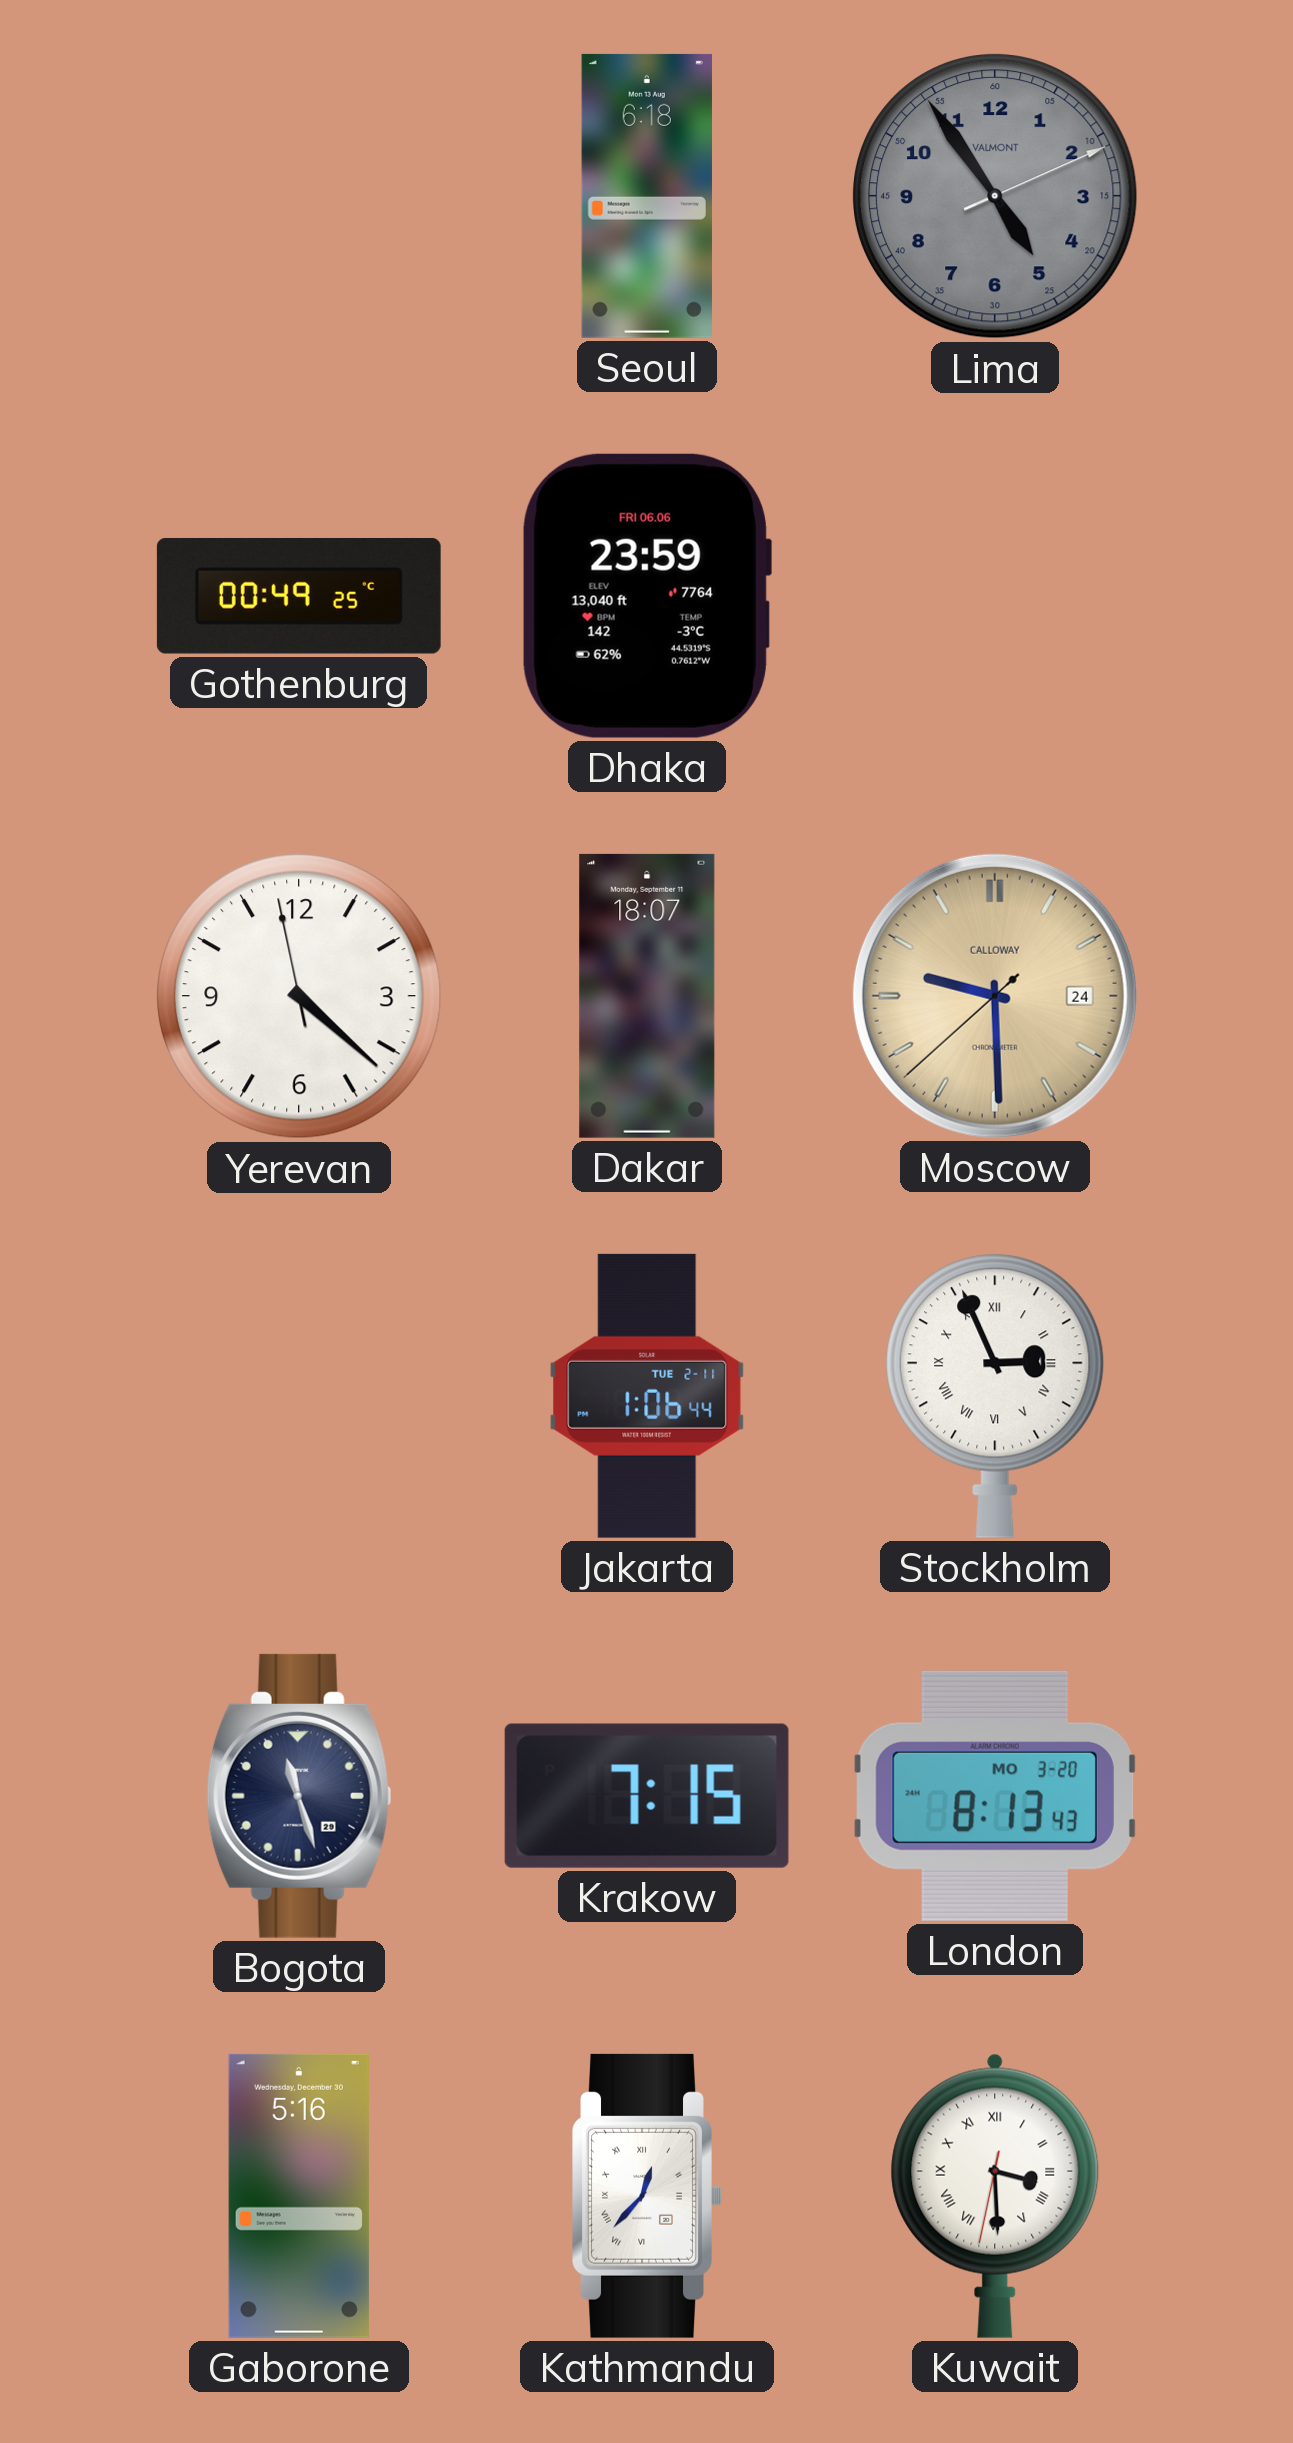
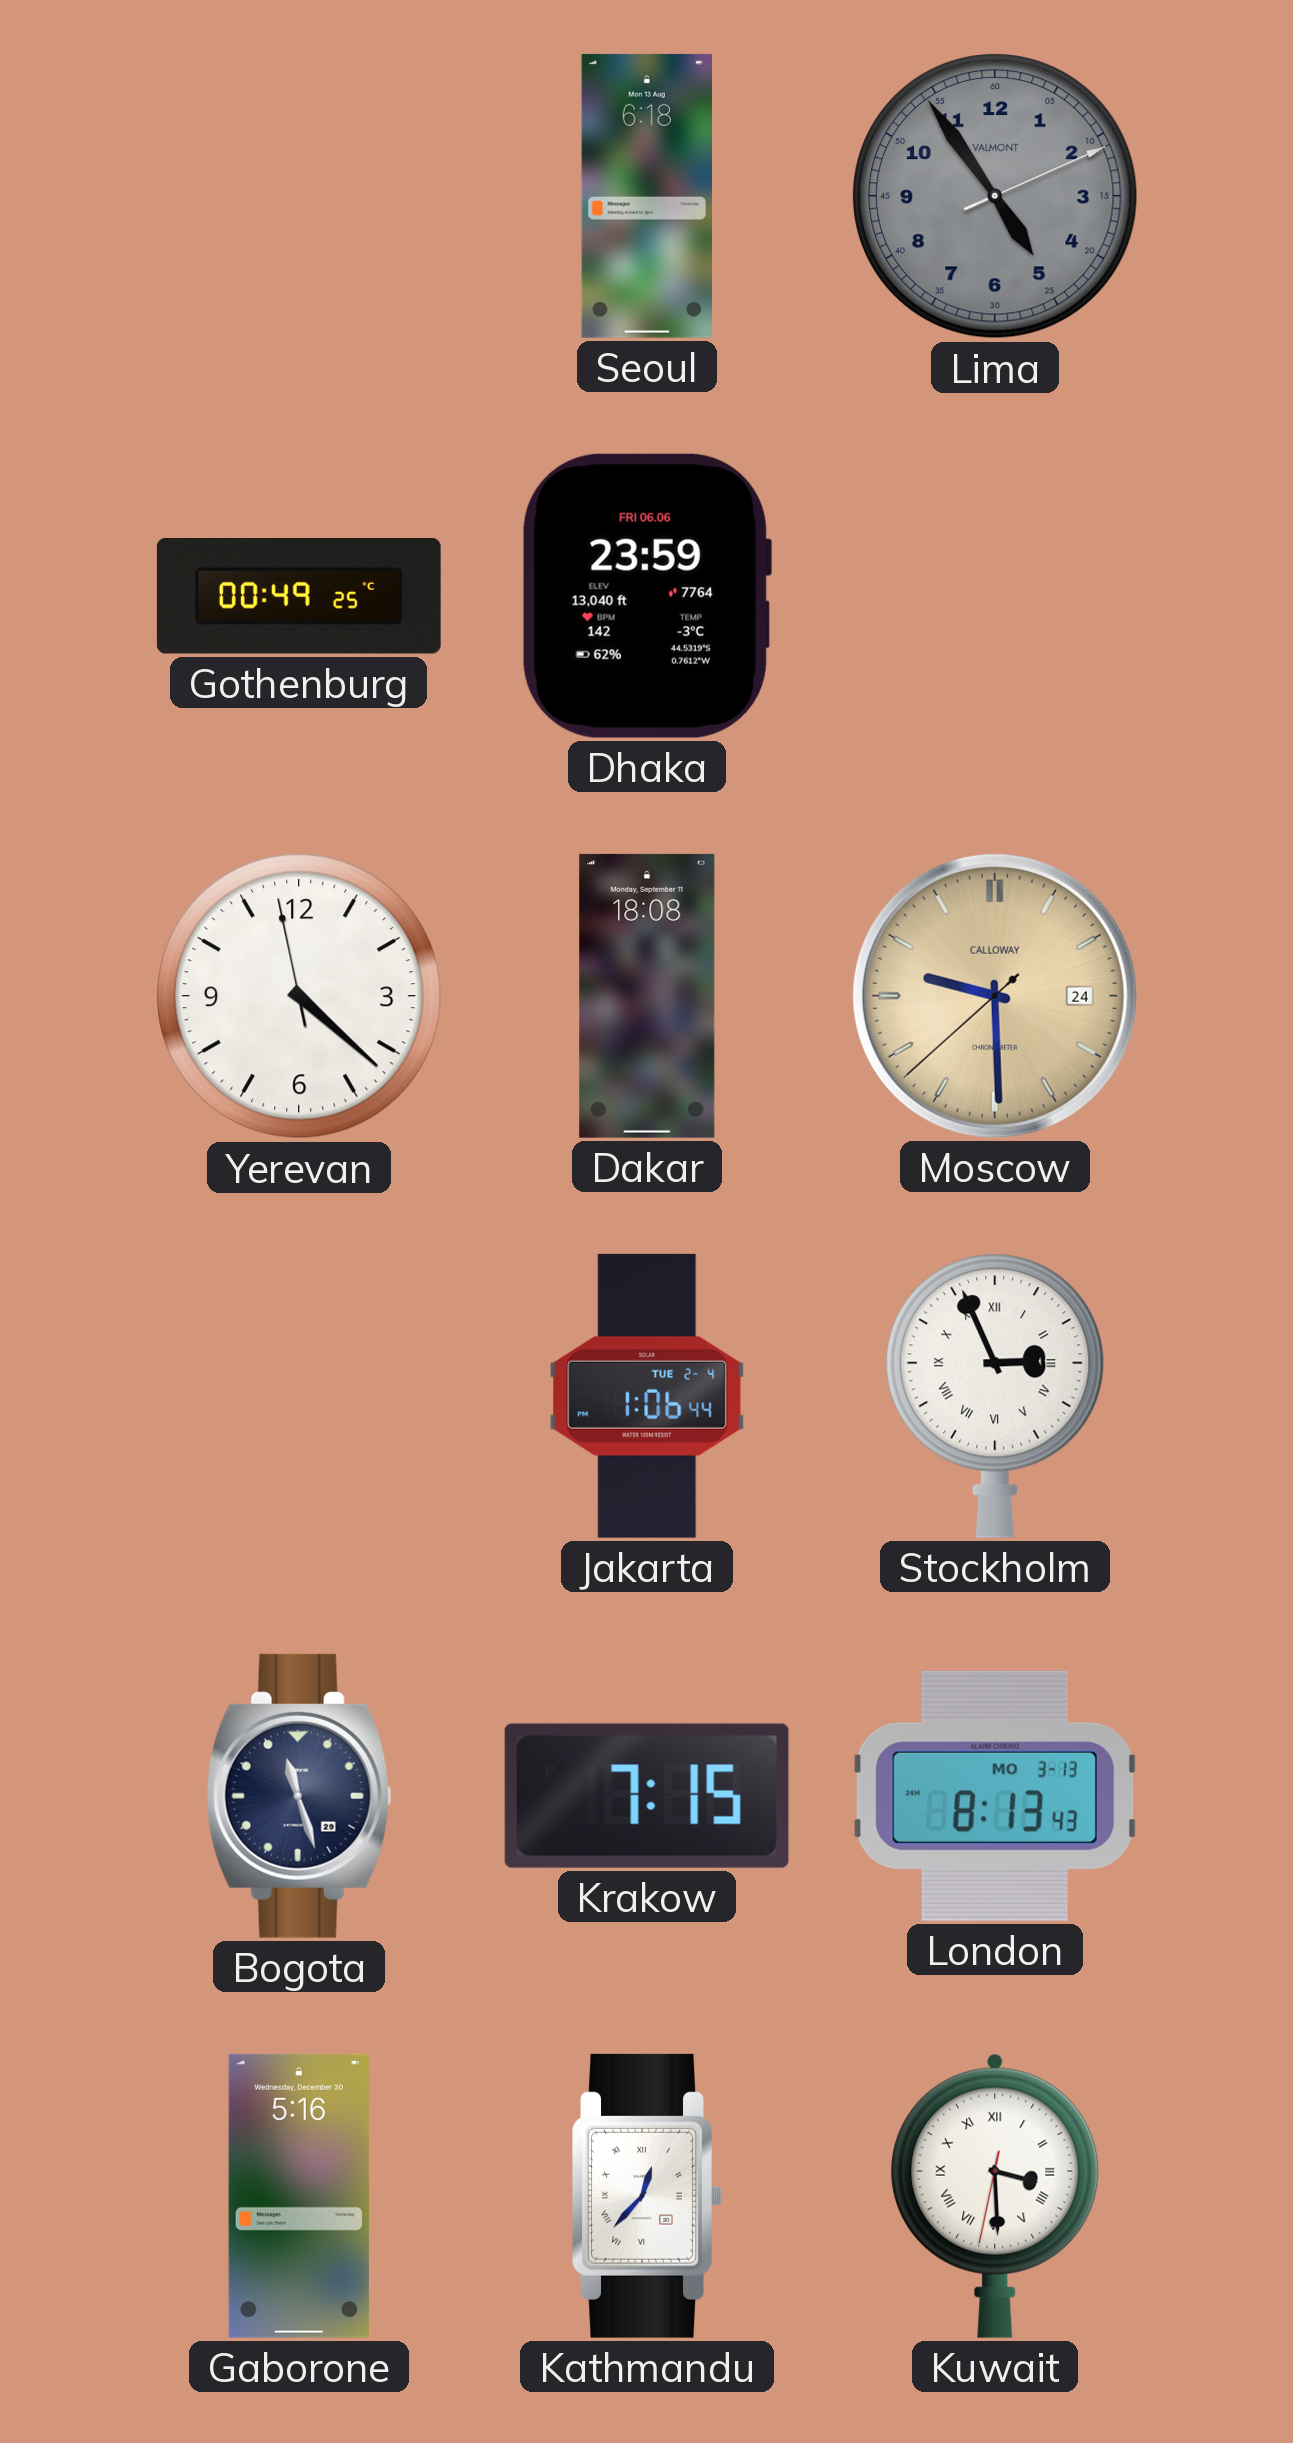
Dakar: 18:07 -> 18:08
Jakarta date: TUE 2-11 -> TUE 2-4
London date: MO 3-20 -> MO 3-13
